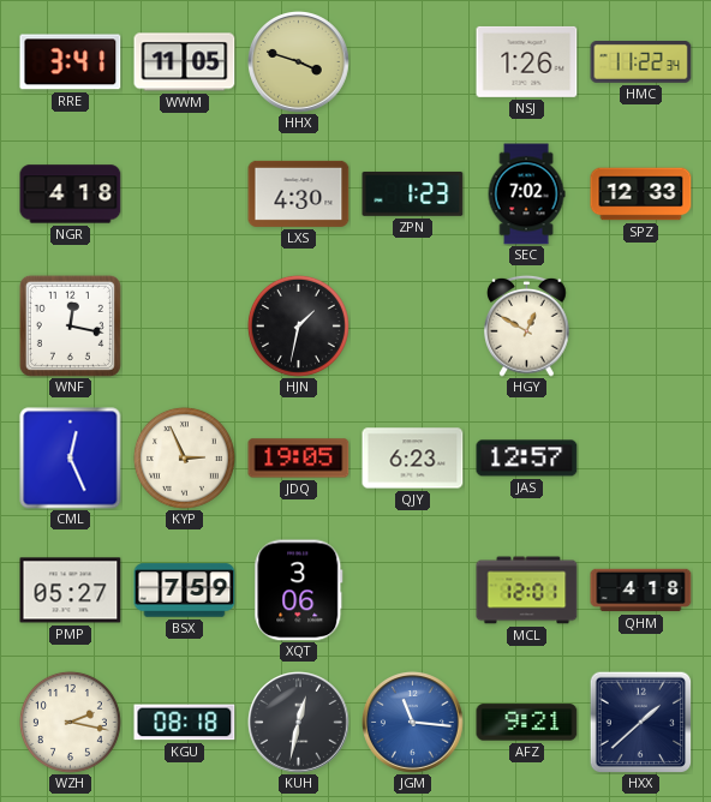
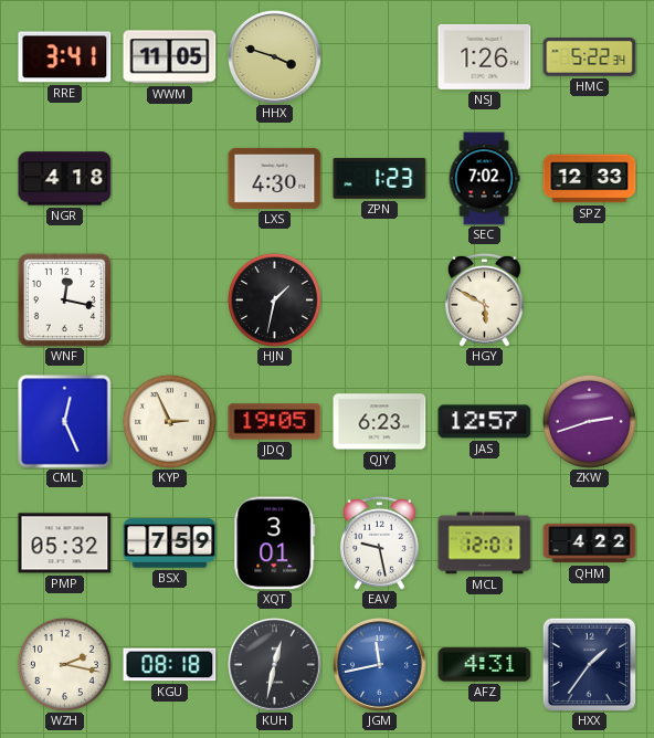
HMC: 11:22 -> 5:22
HGY: 12:50 -> 5:50
ZKW: none -> 2:42
PMP: 05:27 -> 05:32
XQT: 3:06 -> 3:01
EAV: none -> 9:28
QHM: 4:18 -> 4:22
JGM: 11:16 -> 11:43
AFZ: 9:21 -> 4:31
HXX: 1:38 -> 1:36
